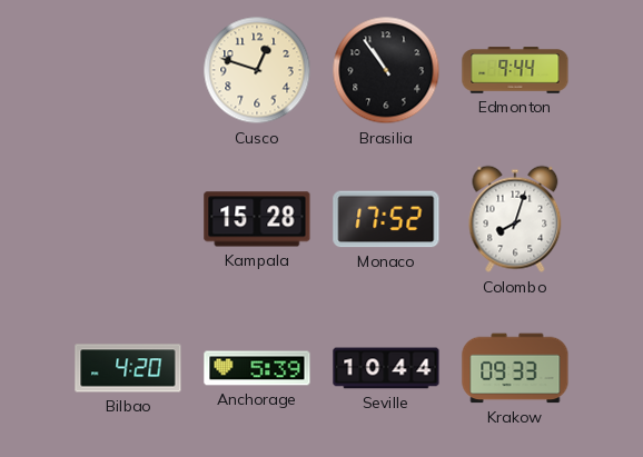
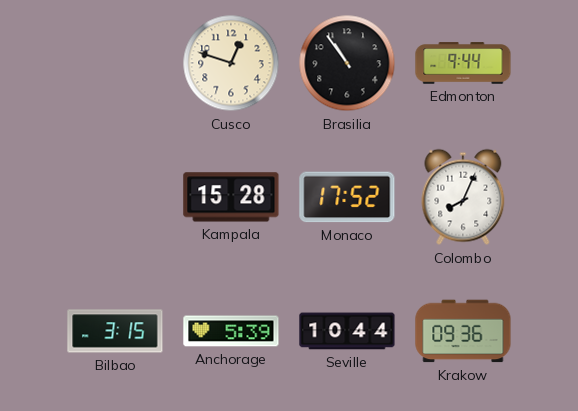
Colombo: 8:03 -> 8:04
Bilbao: 4:20 -> 3:15
Krakow: 09:33 -> 09:36
